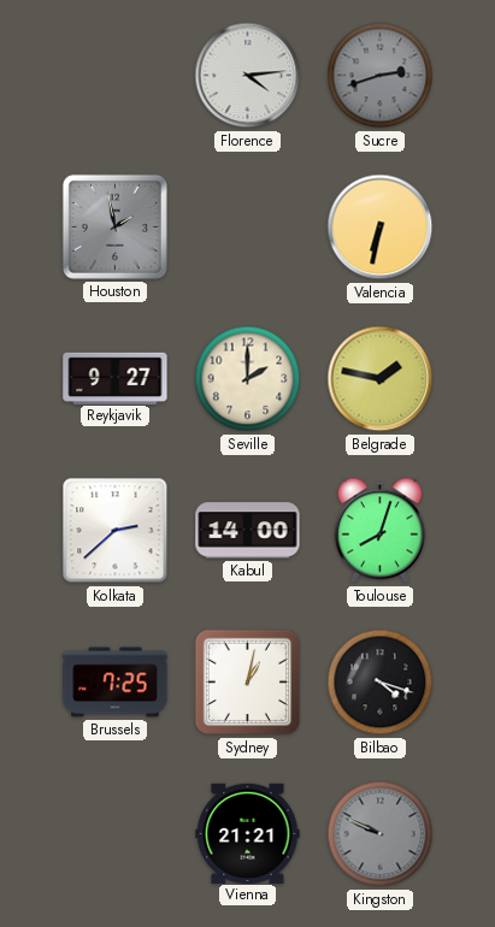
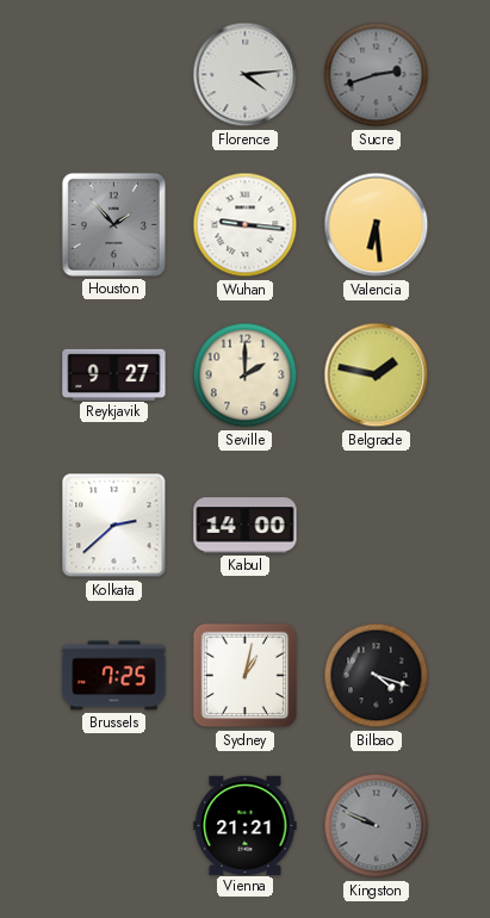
Houston: 1:58 -> 1:53
Wuhan: none -> 9:16
Valencia: 6:32 -> 6:29
Toulouse: 8:03 -> none
